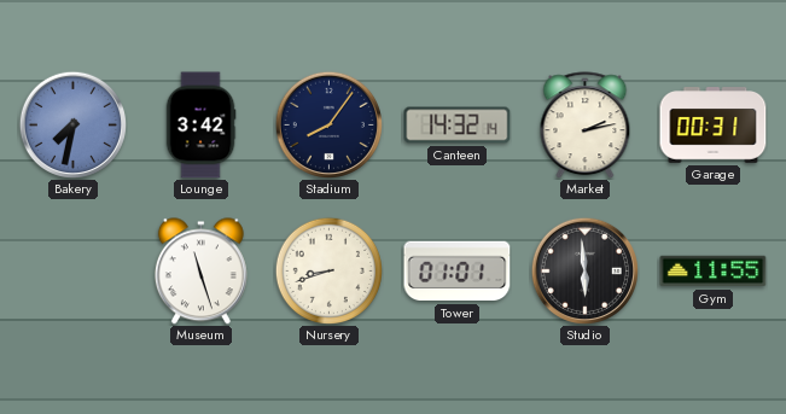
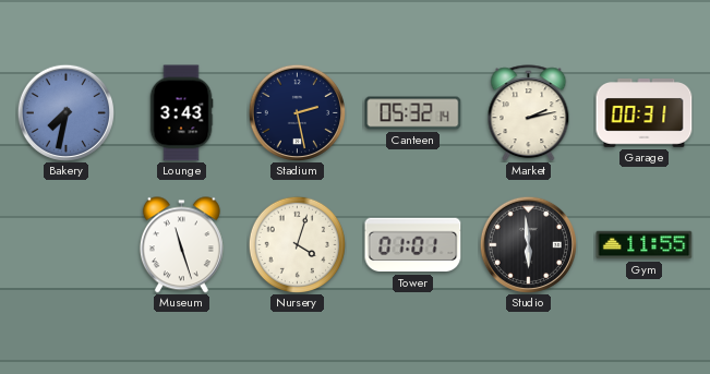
Lounge: 3:42 -> 3:43
Stadium: 8:06 -> 2:28
Canteen: 14:32 -> 05:32
Nursery: 8:42 -> 4:03
